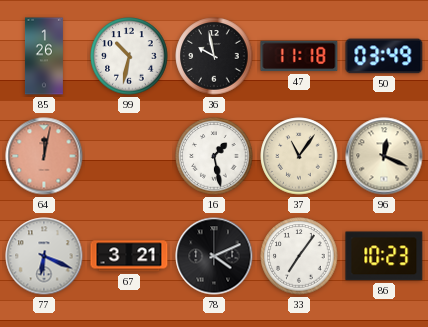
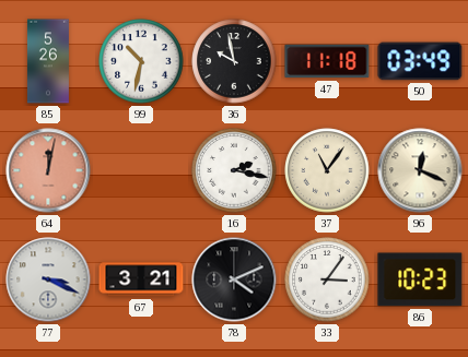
85: 1:26 -> 5:26
16: 1:28 -> 2:17
77: 6:19 -> 3:19
33: 7:06 -> 3:06
